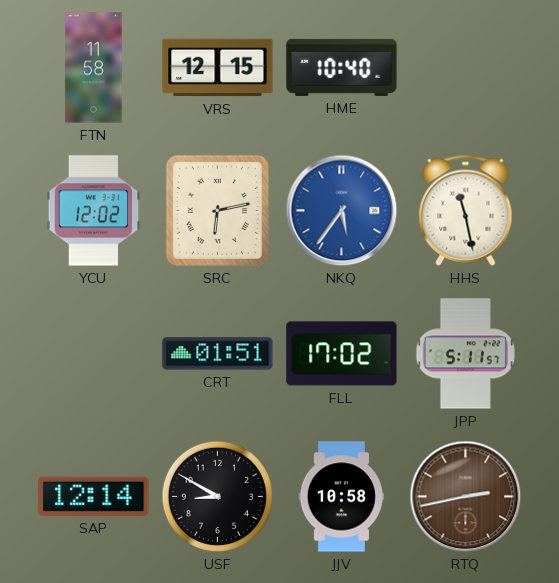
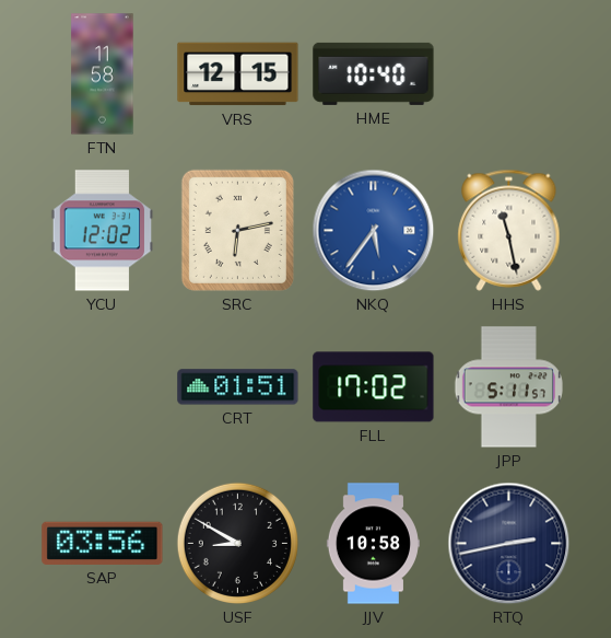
SAP: 12:14 -> 03:56
RTQ dial: brown -> navy
